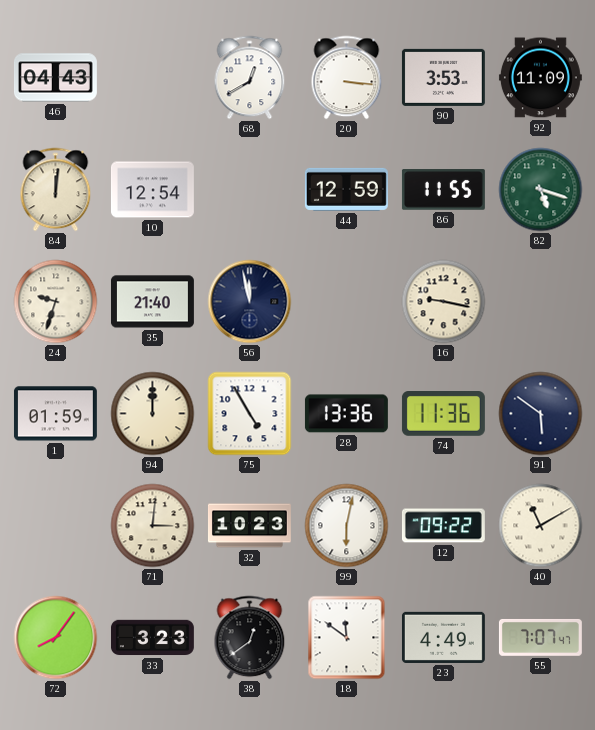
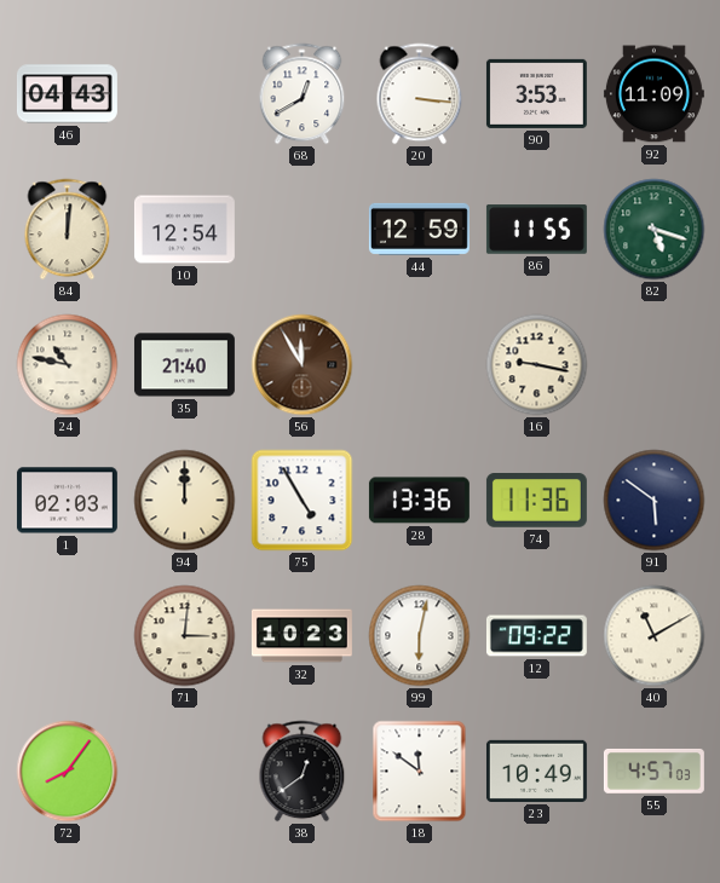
24: 9:33 -> 10:47
56: 11:58 -> 11:55
56 dial: navy -> brown
1: 01:59 -> 02:03
33: 3:23 -> none
23: 4:49 -> 10:49
55: 7:07 -> 4:57
